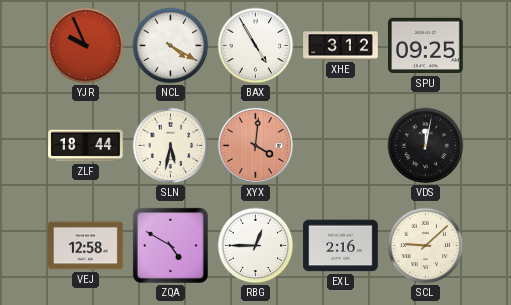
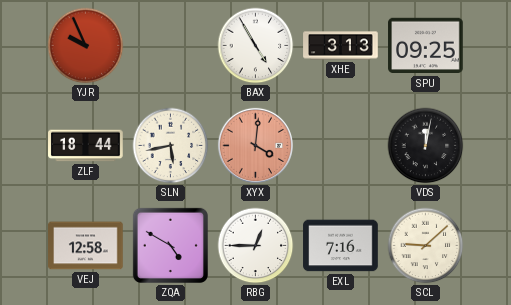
NCL: 4:20 -> none
XHE: 3:12 -> 3:13
SLN: 5:32 -> 5:43
EXL: 2:16 -> 7:16
